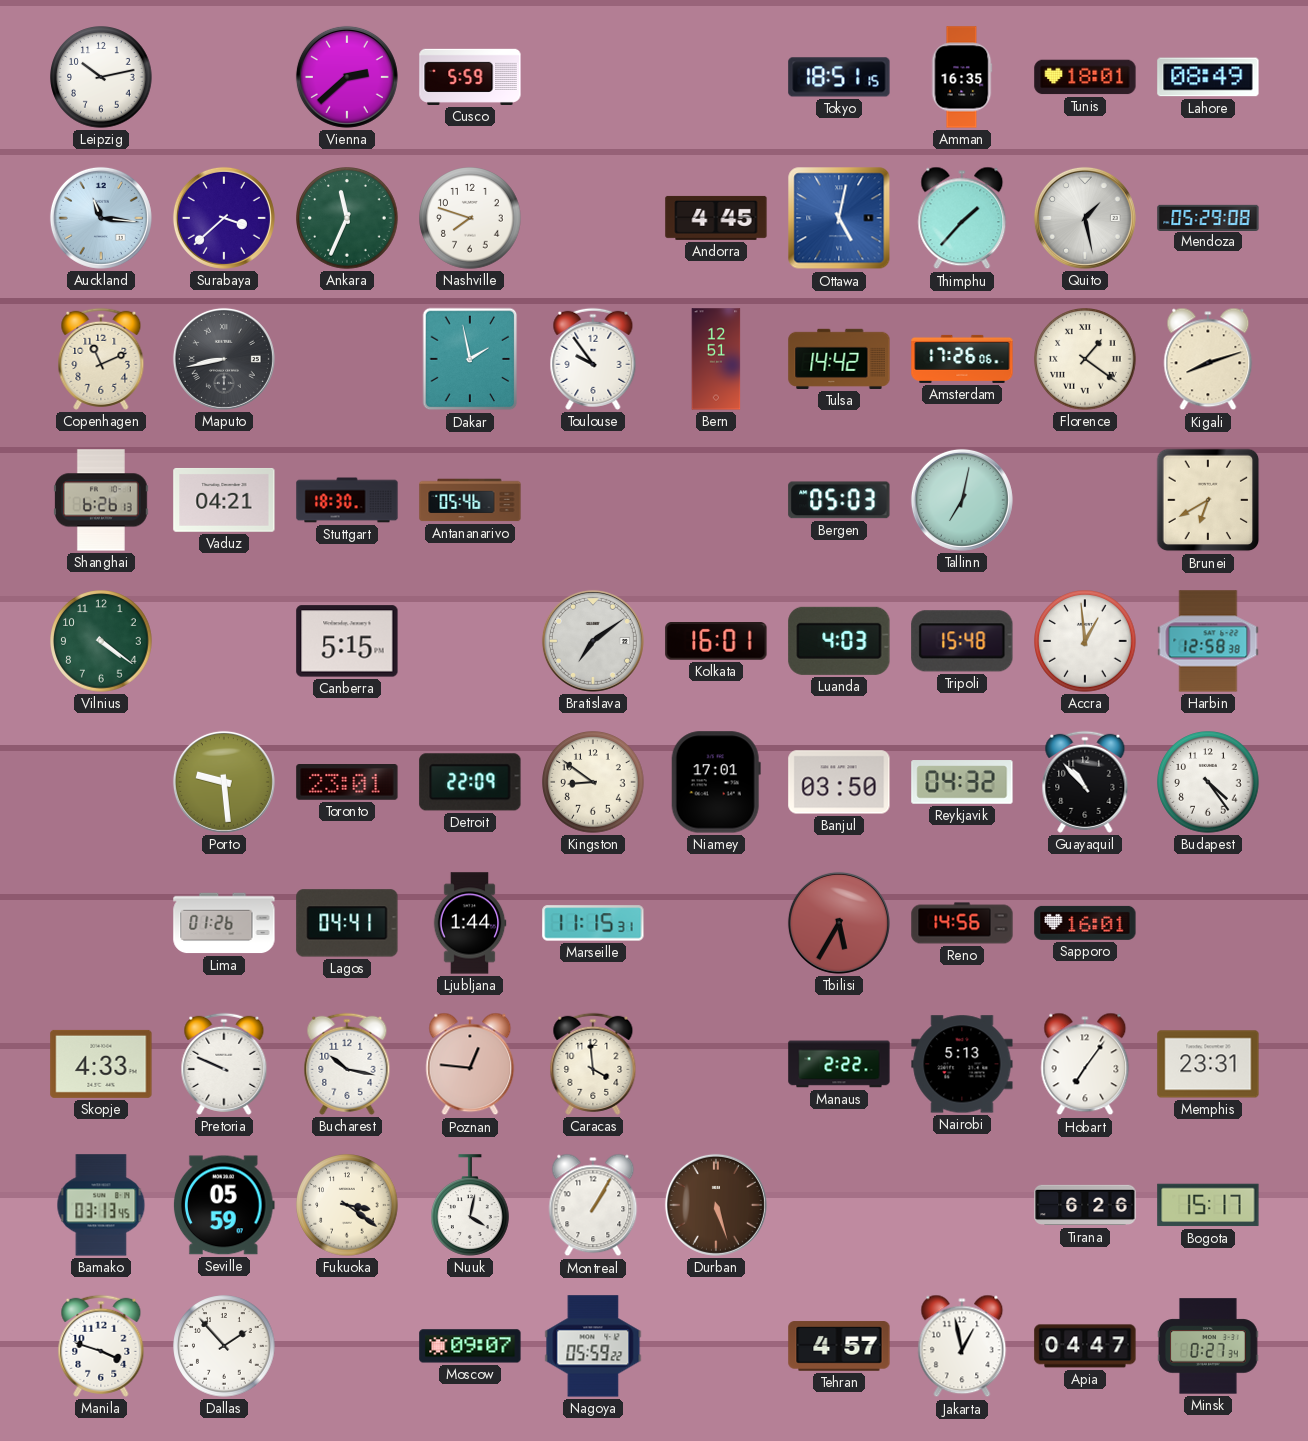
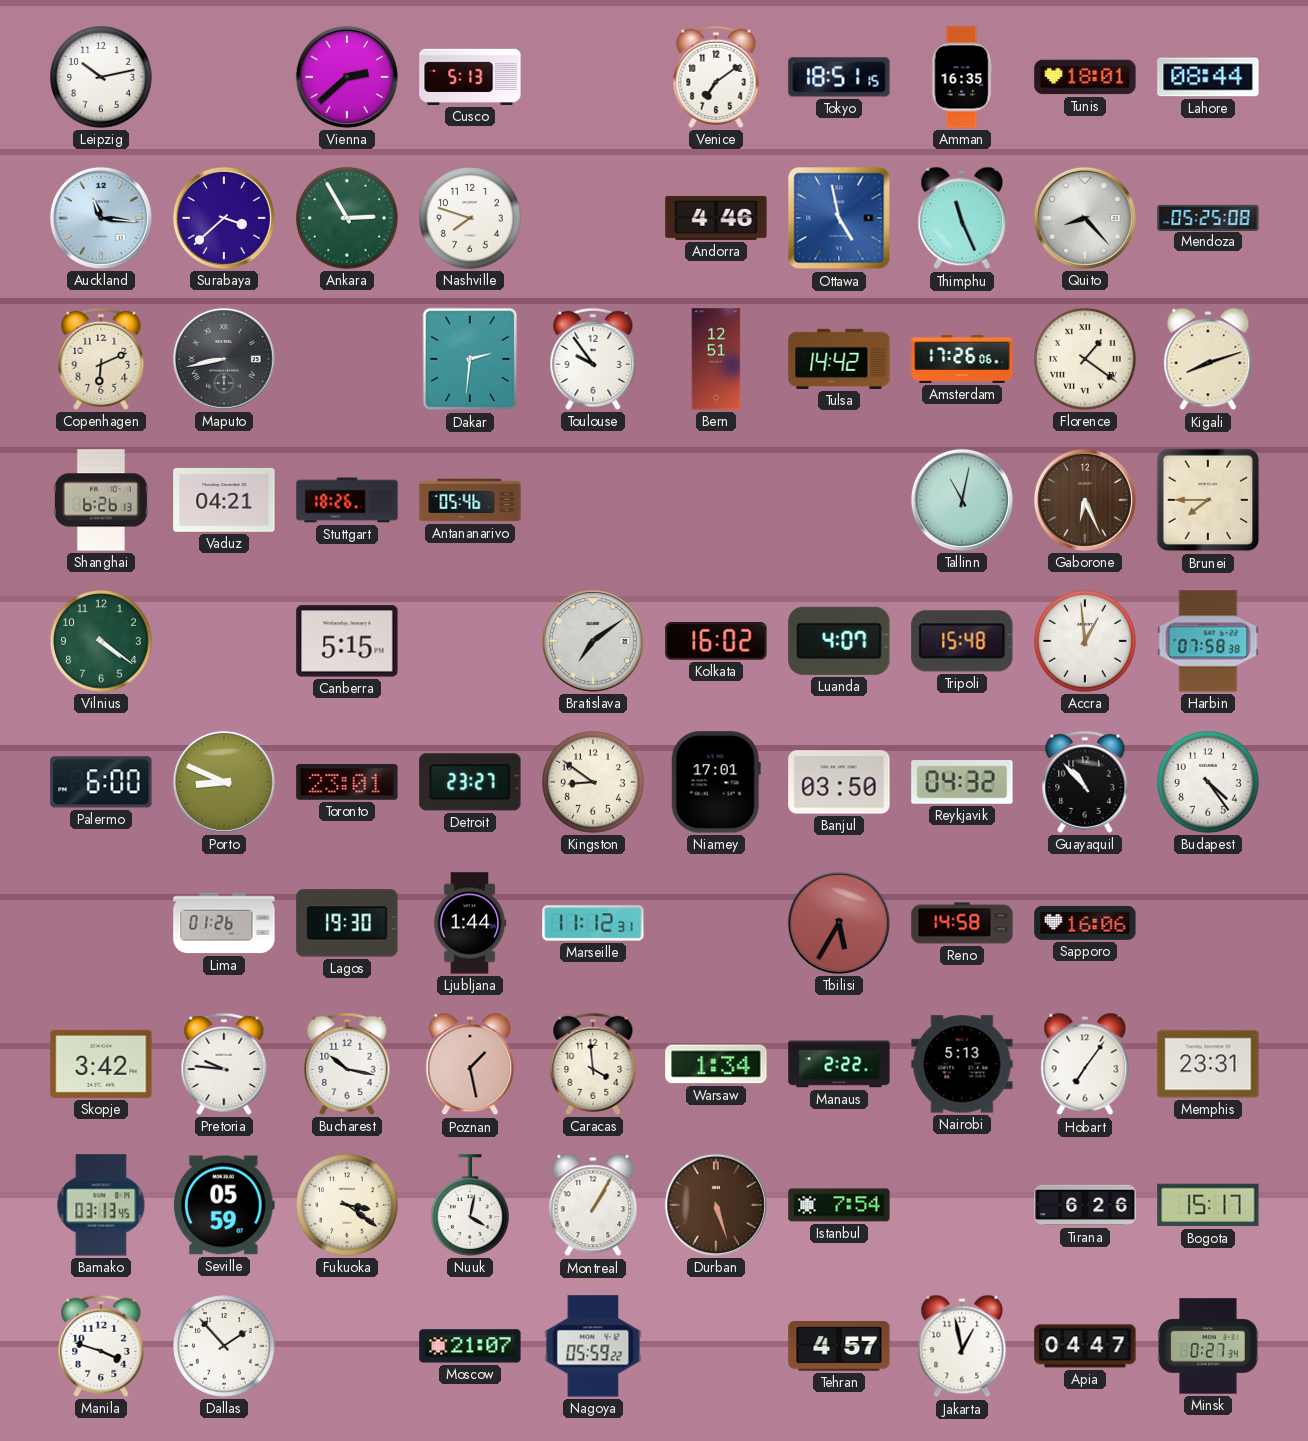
Cusco: 5:59 -> 5:13
Venice: none -> 7:09
Lahore: 08:49 -> 08:44
Ankara: 11:34 -> 2:55
Andorra: 4:45 -> 4:46
Ottawa: 5:02 -> 4:58
Thimphu: 1:37 -> 11:26
Quito: 1:28 -> 8:23
Mendoza: 05:29 -> 05:25
Copenhagen: 11:11 -> 6:11
Dakar: 1:58 -> 2:31
Stuttgart: 18:30 -> 18:26
Bergen: 05:03 -> none
Tallinn: 7:02 -> 11:02
Gaborone: none -> 6:26
Brunei: 6:40 -> 7:45
Kolkata: 16:01 -> 16:02
Luanda: 4:03 -> 4:07
Harbin: 12:58 -> 07:58
Palermo: none -> 6:00
Porto: 9:29 -> 8:49
Detroit: 22:09 -> 23:27
Lagos: 04:41 -> 19:30
Marseille: 11:15 -> 11:12
Reno: 14:56 -> 14:58
Sapporo: 16:01 -> 16:06
Skopje: 4:33 -> 3:42
Pretoria: 9:49 -> 9:46
Poznan: 12:46 -> 1:28
Warsaw: none -> 1:34
Istanbul: none -> 7:54
Moscow: 09:07 -> 21:07
